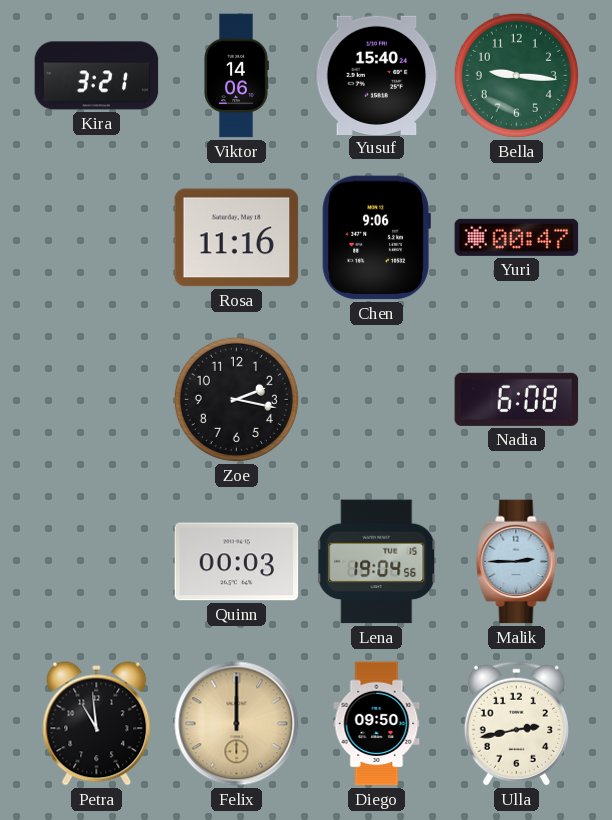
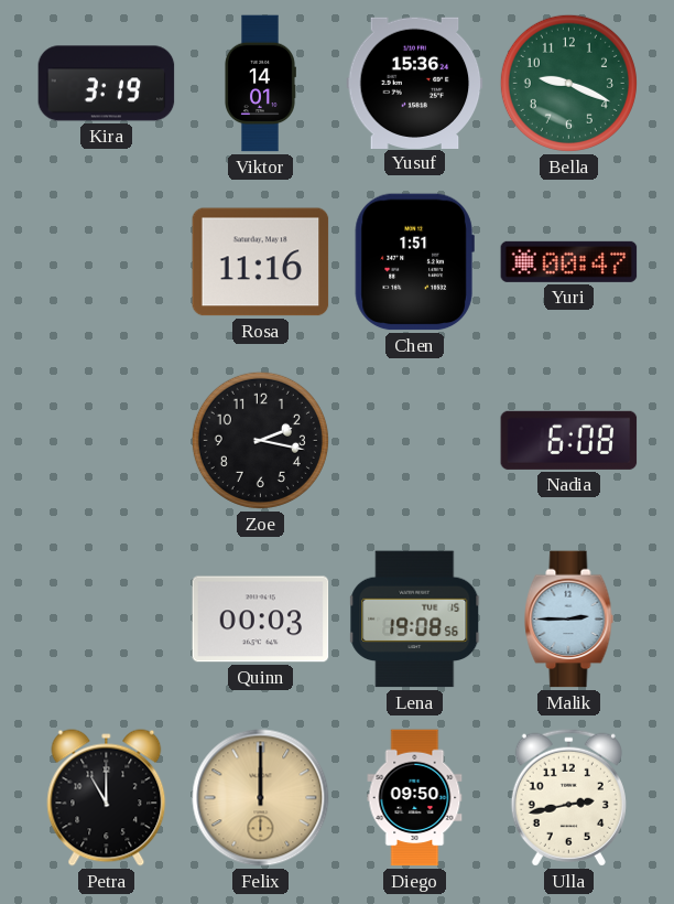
Kira: 3:21 -> 3:19
Viktor: 14:06 -> 14:01
Yusuf: 15:40 -> 15:36
Bella: 9:16 -> 9:19
Chen: 9:06 -> 1:51
Lena: 19:04 -> 19:08
Petra: 10:59 -> 11:00
